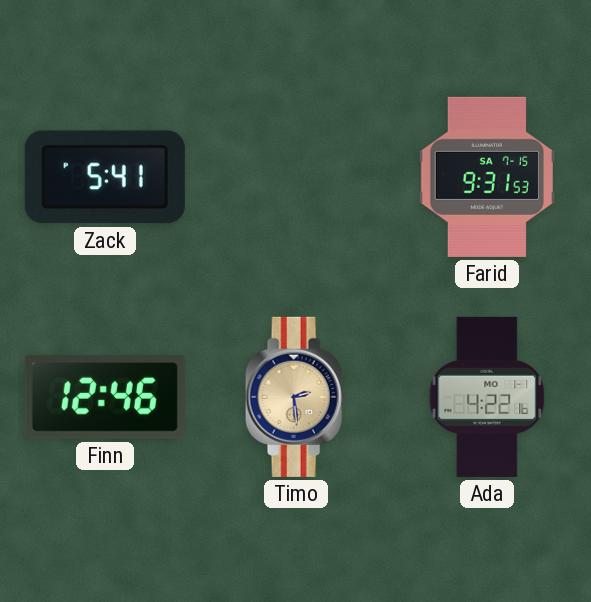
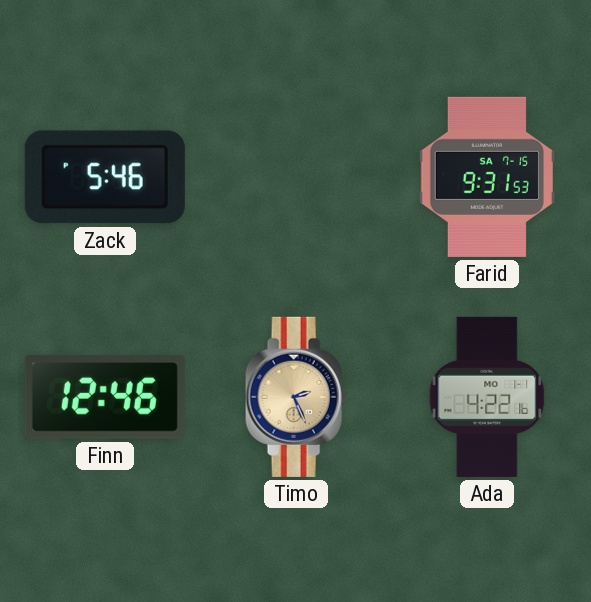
Zack: 5:41 -> 5:46
Timo: 2:29 -> 2:26
